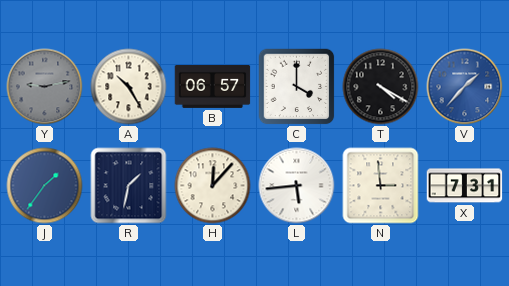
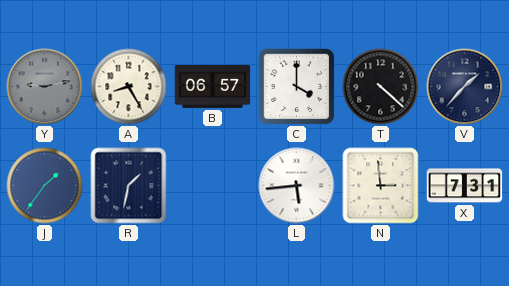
A: 10:25 -> 8:25
T: 4:20 -> 4:22
V dial: blue -> navy
H: 12:07 -> none
